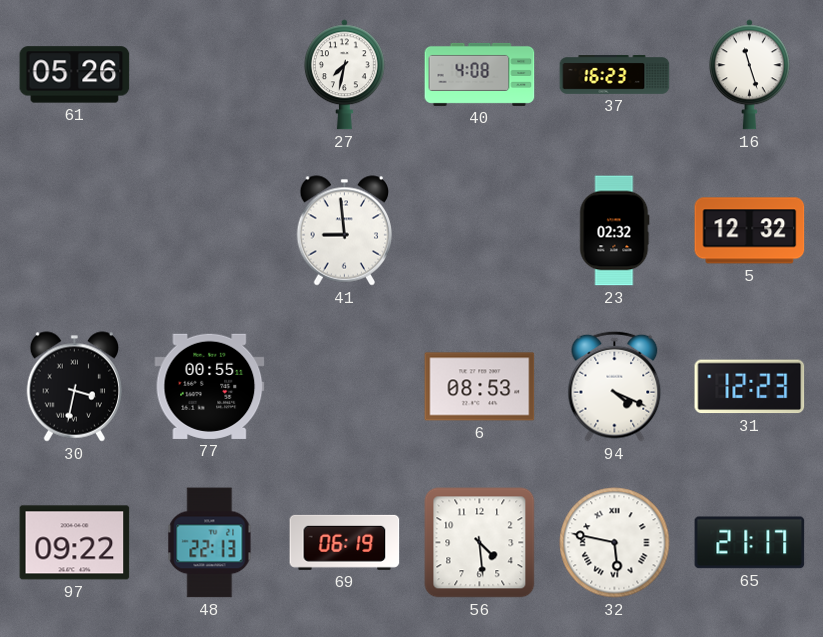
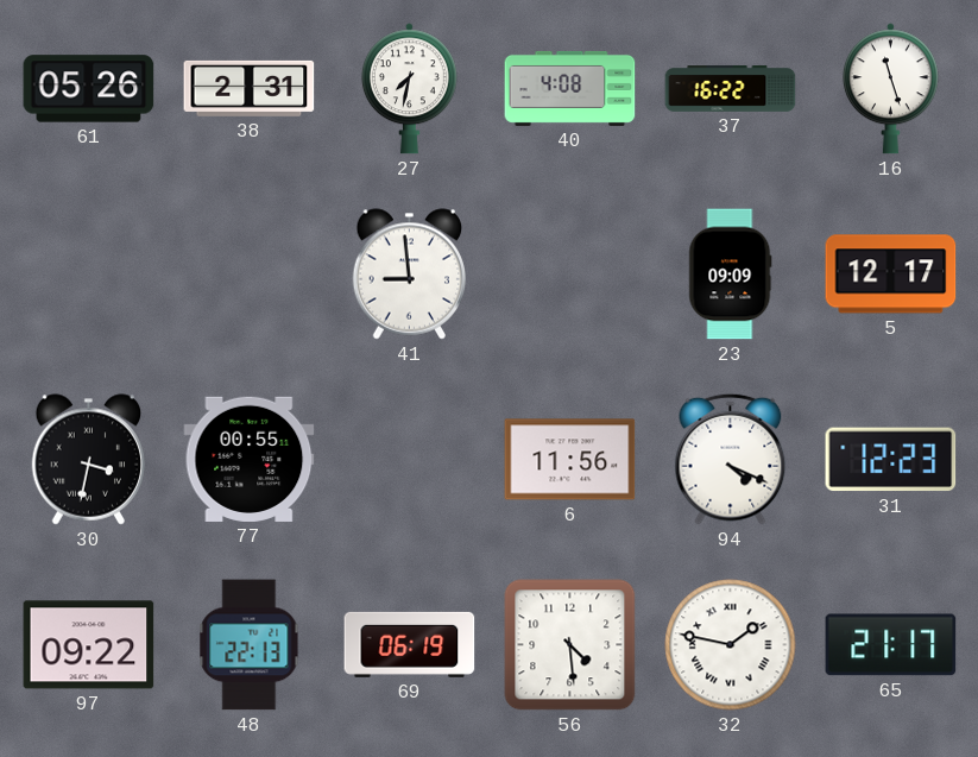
38: none -> 2:31
37: 16:23 -> 16:22
23: 02:32 -> 09:09
5: 12:32 -> 12:17
6: 08:53 -> 11:56
32: 5:47 -> 1:47
